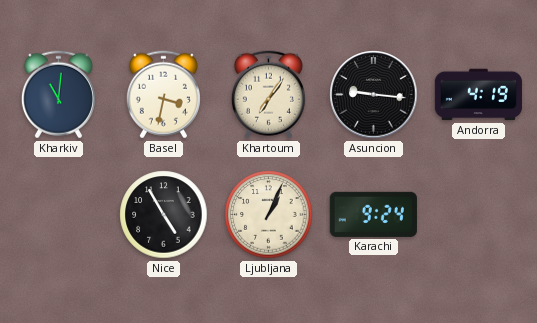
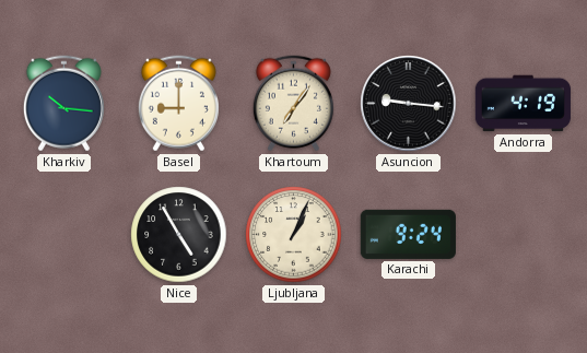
Kharkiv: 11:01 -> 10:16
Basel: 3:32 -> 9:00
